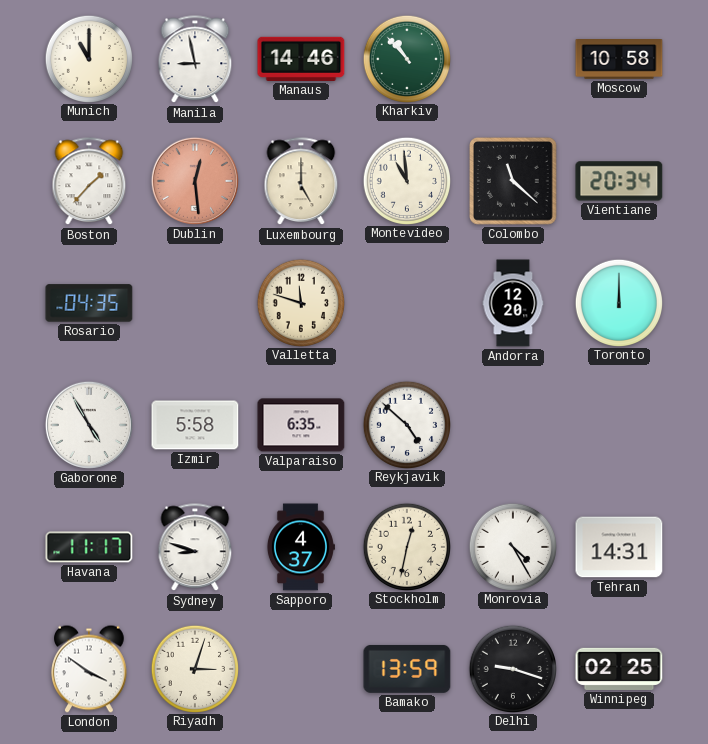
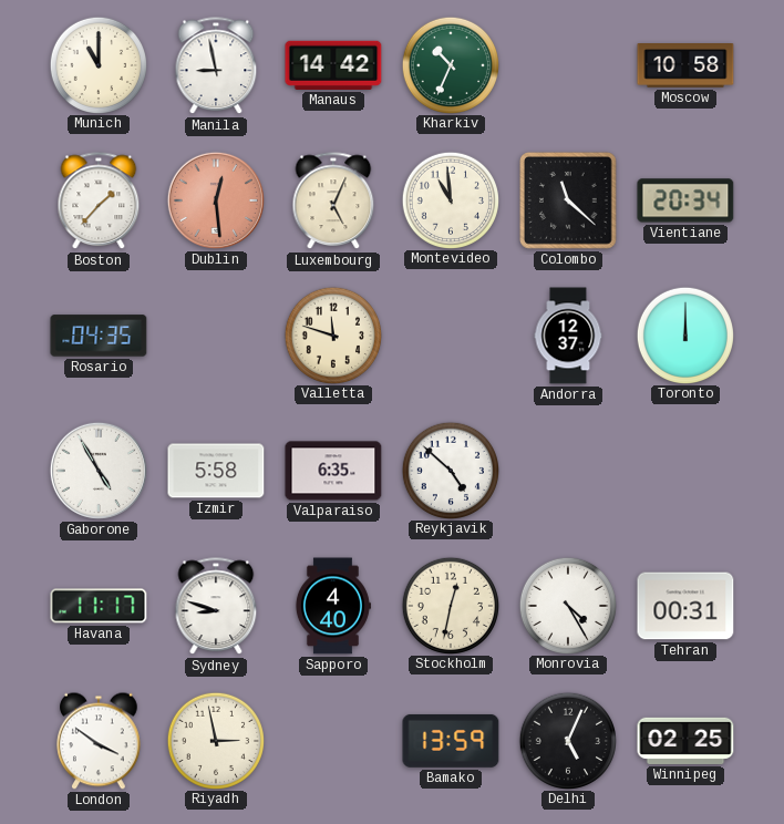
Manaus: 14:46 -> 14:42
Kharkiv: 10:53 -> 10:34
Luxembourg: 5:00 -> 5:04
Andorra: 12:20 -> 12:37
Sapporo: 4:37 -> 4:40
Tehran: 14:31 -> 00:31
Riyadh: 3:03 -> 2:58
Delhi: 9:18 -> 5:04
